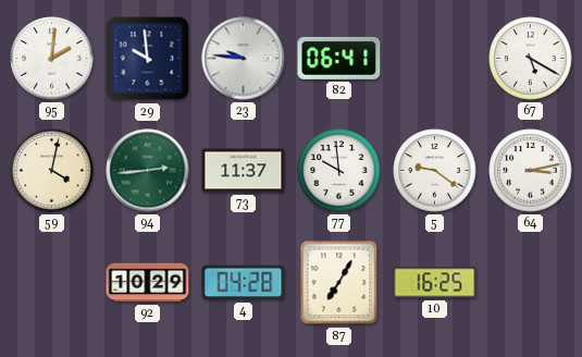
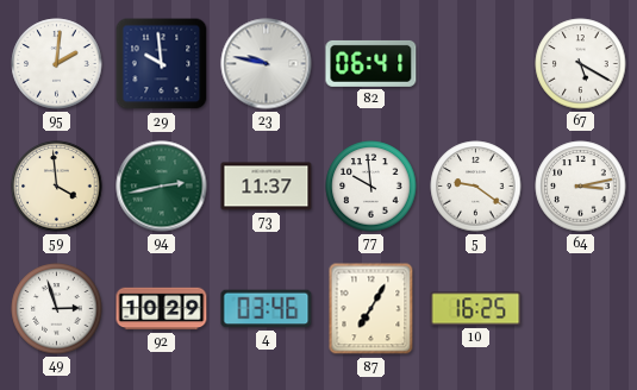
23: 9:46 -> 9:47
59: 4:02 -> 3:59
94: 2:44 -> 2:43
49: none -> 2:57
4: 04:28 -> 03:46
